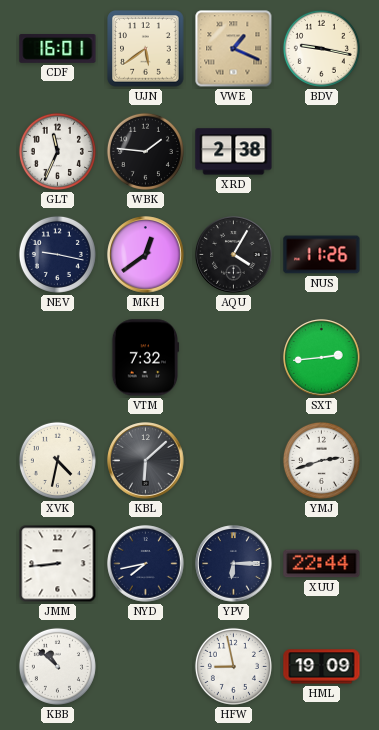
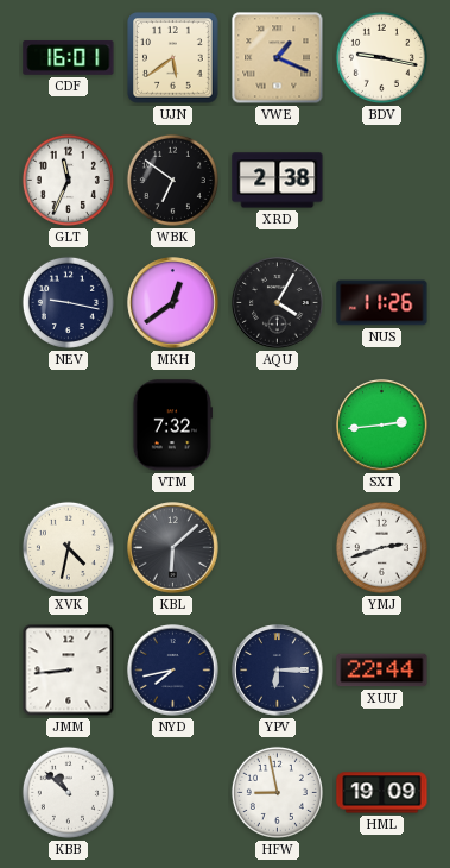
WBK: 1:46 -> 6:51
